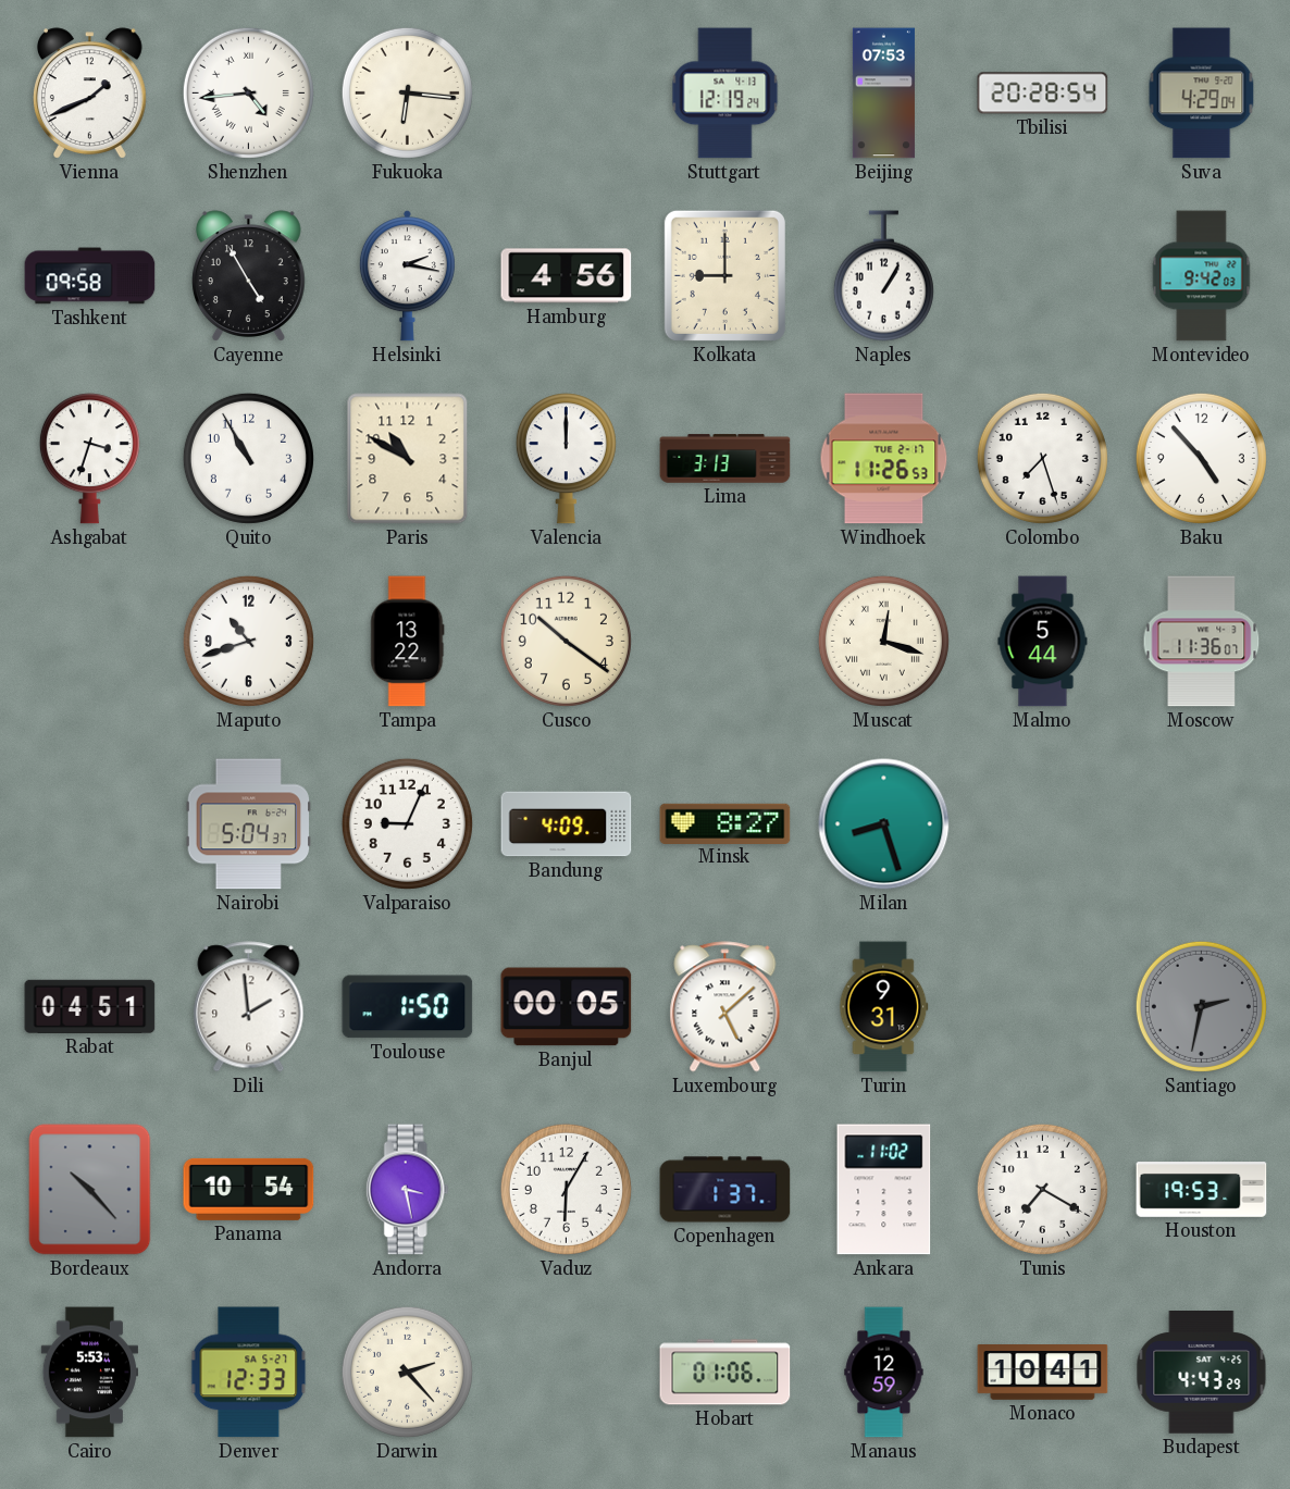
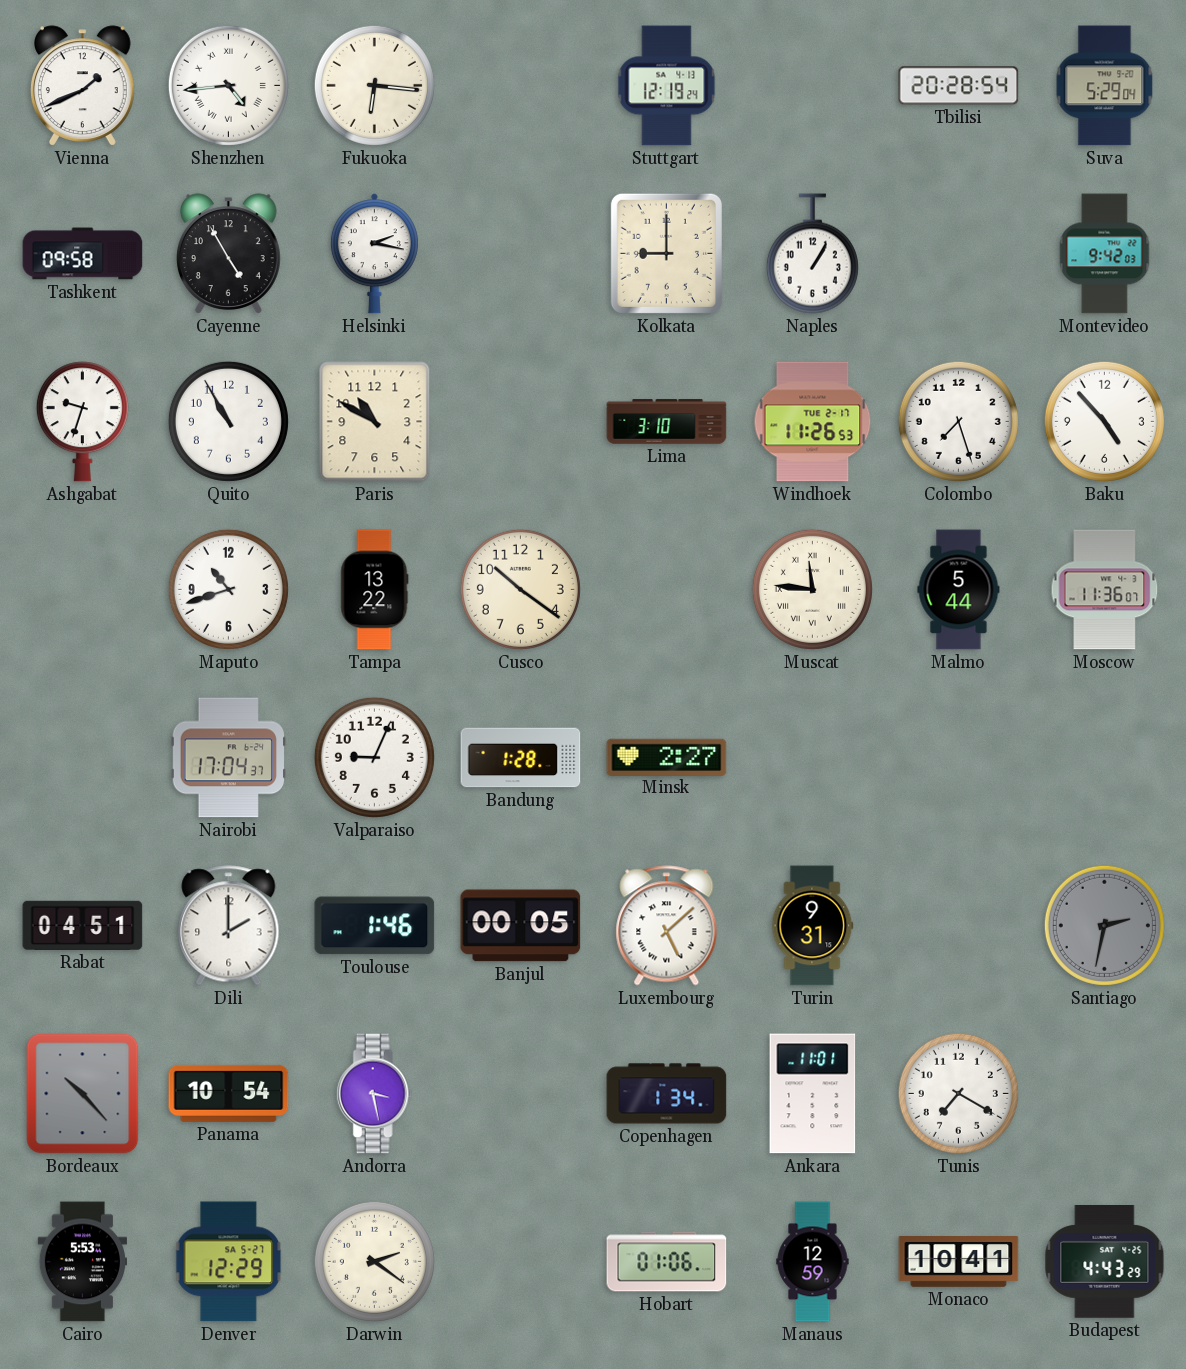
Beijing: 07:53 -> none
Suva: 4:29 -> 5:29
Hamburg: 4:56 -> none
Ashgabat: 3:33 -> 9:33
Valencia: 12:00 -> none
Lima: 3:13 -> 3:10
Muscat: 12:18 -> 11:46
Nairobi: 5:04 -> 17:04
Bandung: 4:09 -> 1:28
Minsk: 8:27 -> 2:27
Milan: 8:27 -> none
Dili: 1:59 -> 2:00
Toulouse: 1:50 -> 1:46
Vaduz: 6:05 -> none
Copenhagen: 1:37 -> 1:34
Ankara: 11:02 -> 11:01
Houston: 19:53 -> none
Denver: 12:33 -> 12:29
Darwin: 2:23 -> 2:21
